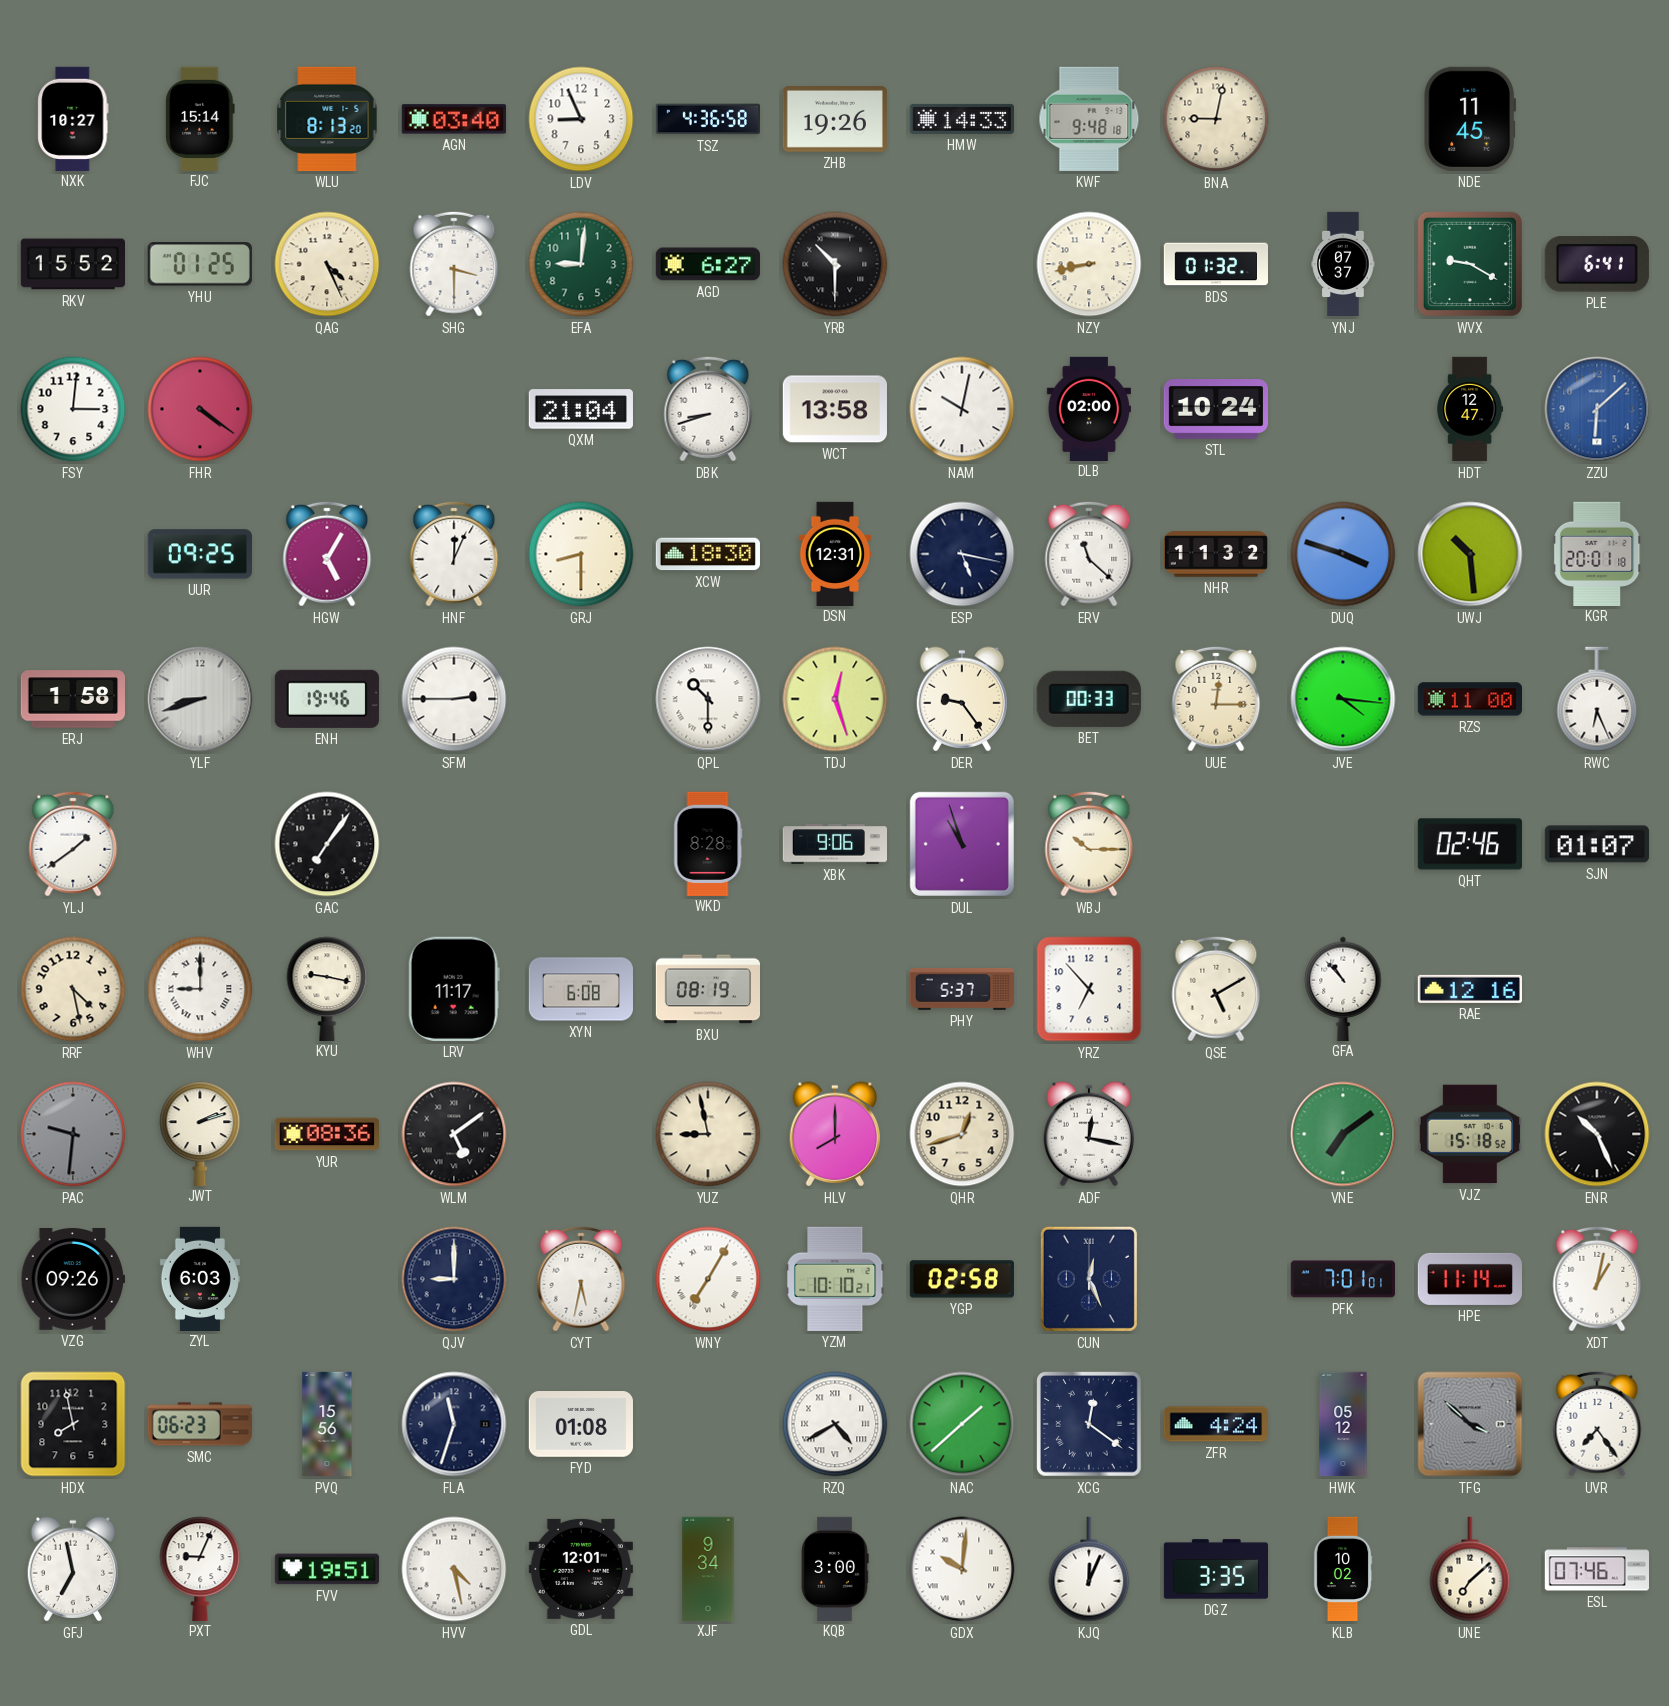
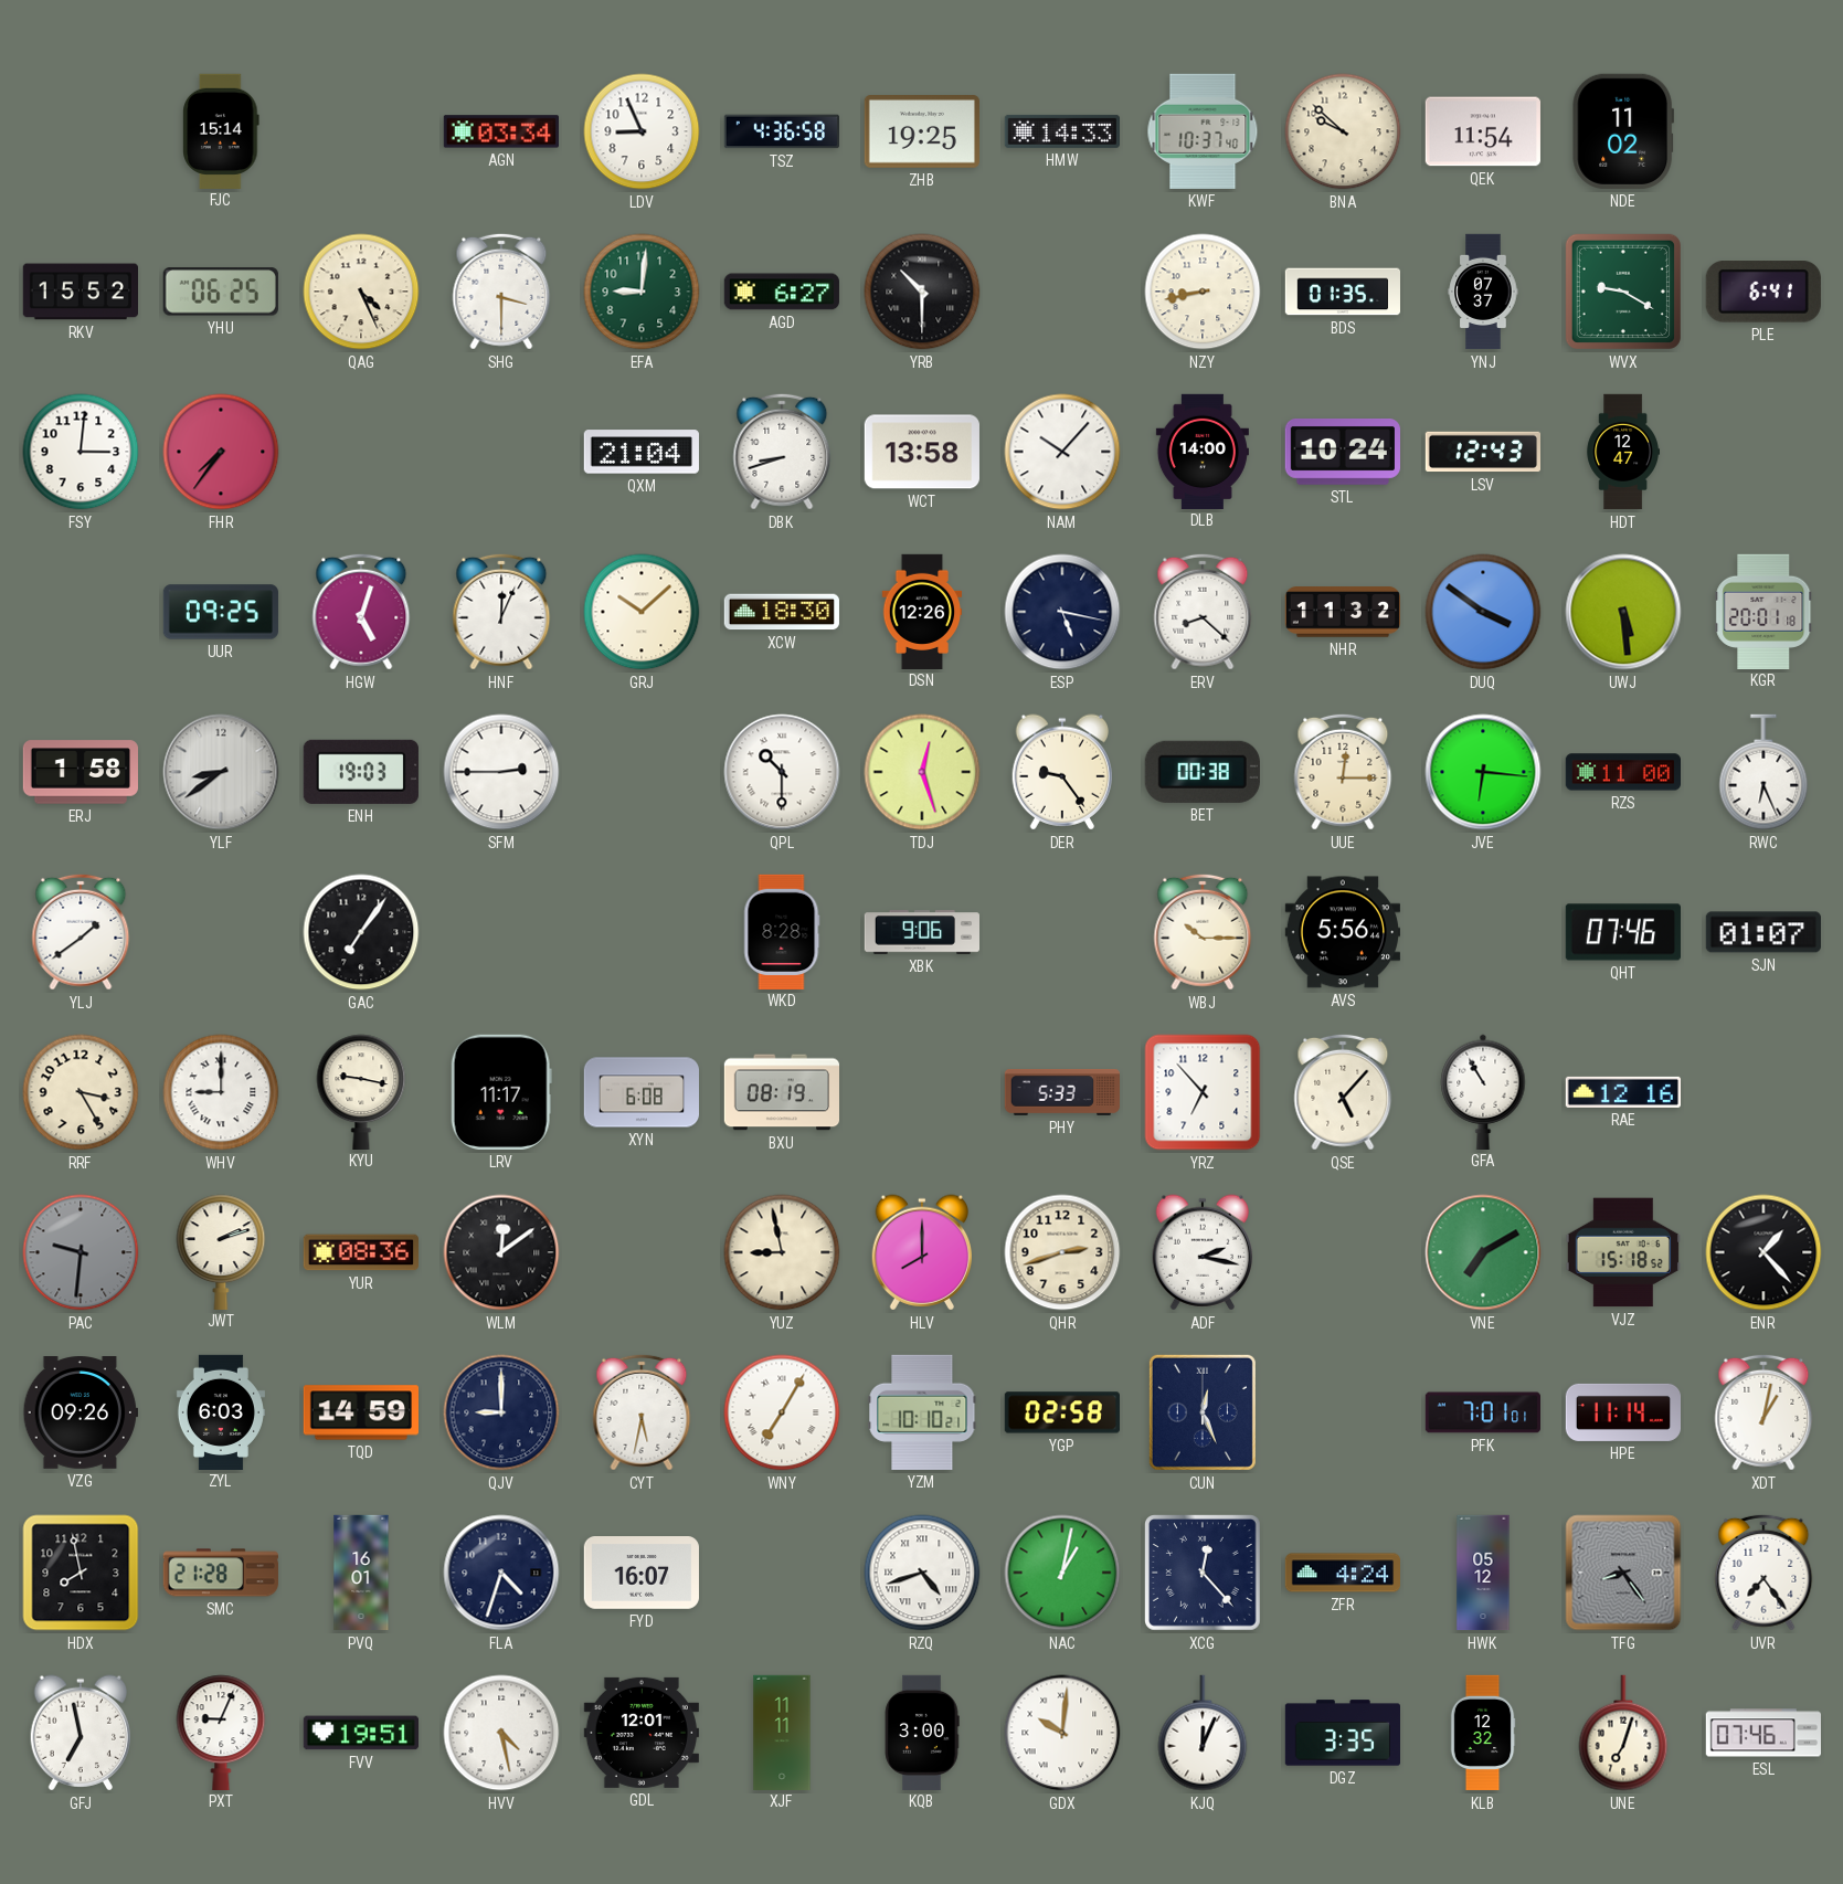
NXK: 10:27 -> none
WLU: 8:13 -> none
AGN: 03:40 -> 03:34
ZHB: 19:26 -> 19:25
KWF: 9:48 -> 10:37
BNA: 9:02 -> 9:52
QEK: none -> 11:54
NDE: 11:45 -> 11:02
YHU: 01:25 -> 06:25
BDS: 01:32 -> 01:35
FHR: 4:21 -> 7:36
NAM: 10:02 -> 10:07
DLB: 02:00 -> 14:00
LSV: none -> 12:43
ZZU: 6:08 -> none
HGW: 5:05 -> 5:03
GRJ: 8:30 -> 10:08
DSN: 12:31 -> 12:26
ERV: 11:22 -> 8:22
DUQ: 3:48 -> 3:51
UWJ: 10:29 -> 5:29
YLF: 8:42 -> 8:39
ENH: 19:46 -> 19:03
BET: 00:33 -> 00:38
JVE: 4:16 -> 6:16
DUL: 10:57 -> none
AVS: none -> 5:56
QHT: 02:46 -> 07:46
RRF: 4:28 -> 3:25
PHY: 5:37 -> 5:33
QSE: 5:10 -> 5:07
GFA: 10:53 -> 10:55
WLM: 5:09 -> 12:09
QHR: 12:42 -> 2:42
ADF: 12:17 -> 2:17
VNE: 7:09 -> 7:10
ENR: 10:26 -> 1:23
TQD: none -> 14:59
SMC: 06:23 -> 21:28
PVQ: 15:56 -> 16:01
FLA: 11:33 -> 4:33
FYD: 01:08 -> 16:07
RZQ: 4:40 -> 4:42
NAC: 1:38 -> 1:02
XCG: 12:21 -> 12:23
TFG: 3:52 -> 8:24
XJF: 9:34 -> 11:11
KLB: 10:02 -> 12:32
UNE: 7:08 -> 7:03
